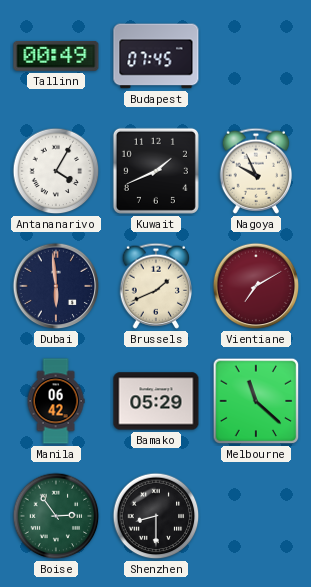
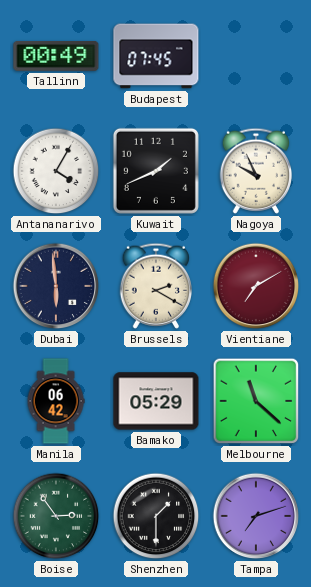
Brussels: 1:41 -> 2:20
Shenzhen: 8:30 -> 1:30
Tampa: none -> 7:12
